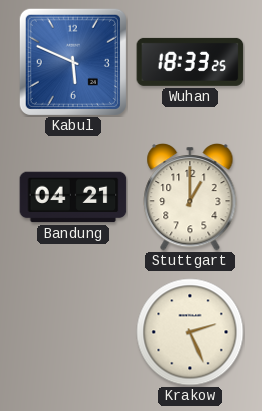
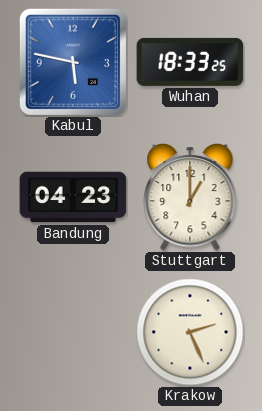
Kabul: 5:49 -> 5:47
Bandung: 04:21 -> 04:23
